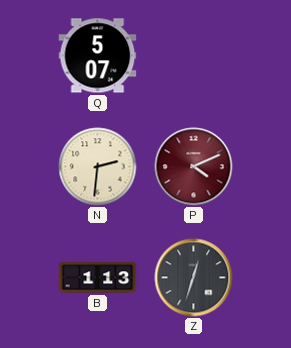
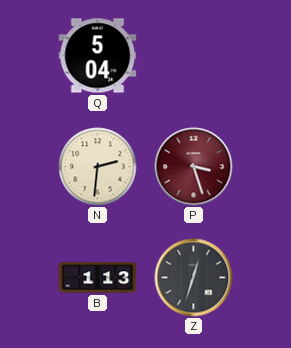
Q: 5:07 -> 5:04
P: 4:11 -> 3:27
